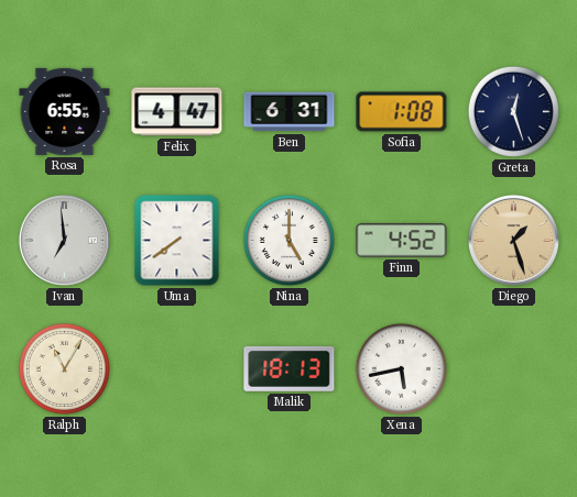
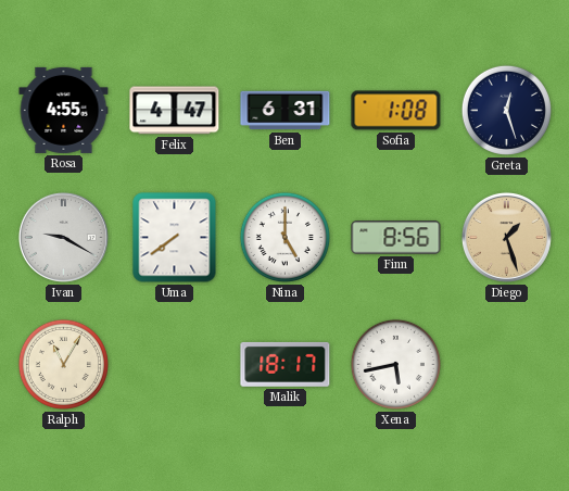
Rosa: 6:55 -> 4:55
Ivan: 6:59 -> 9:20
Finn: 4:52 -> 8:56
Malik: 18:13 -> 18:17
